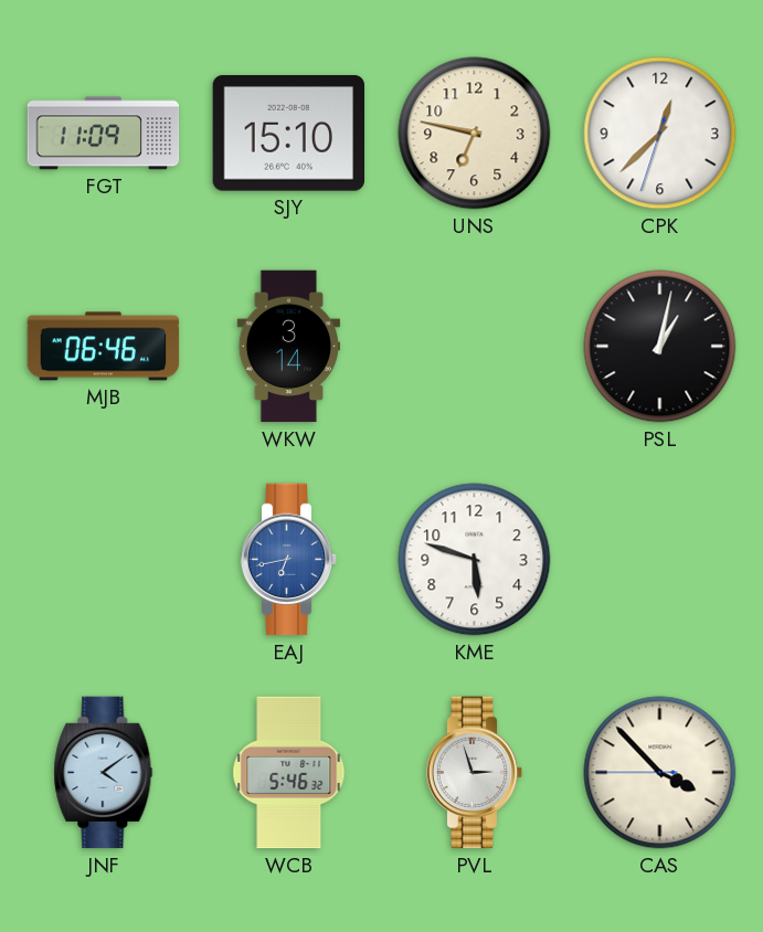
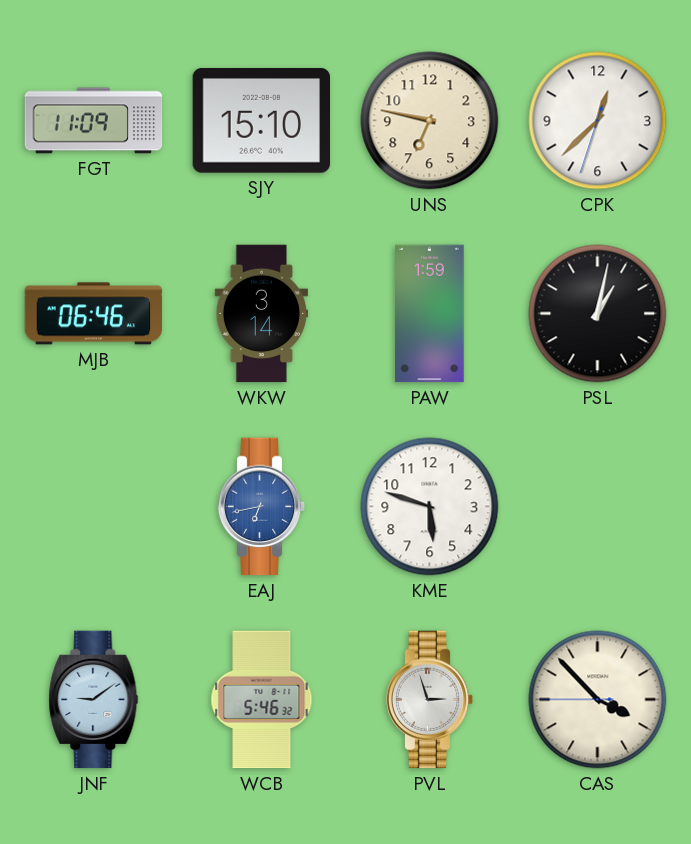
PAW: none -> 1:59
JNF: 4:09 -> 9:09
